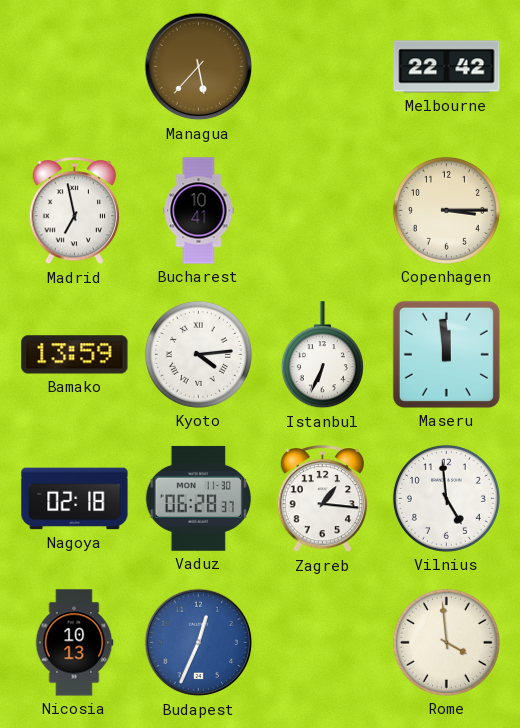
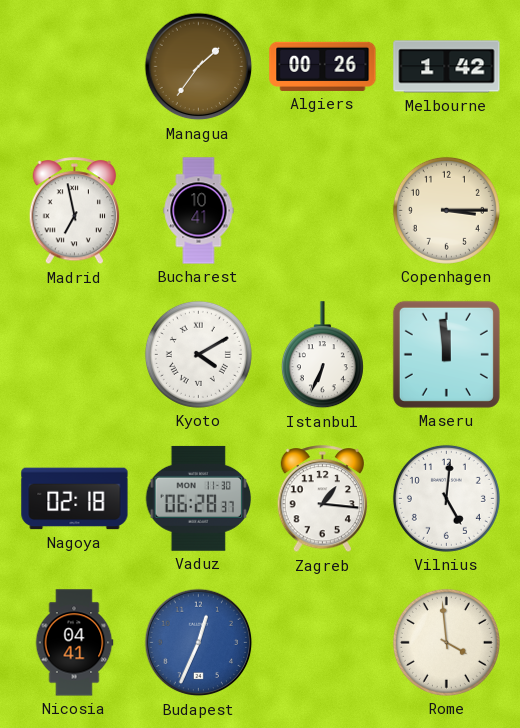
Managua: 5:37 -> 1:36
Algiers: none -> 00:26
Melbourne: 22:42 -> 1:42
Bamako: 13:59 -> none
Kyoto: 4:14 -> 4:10
Vilnius: 4:59 -> 5:01
Nicosia: 10:13 -> 04:41
